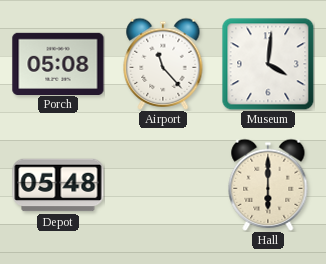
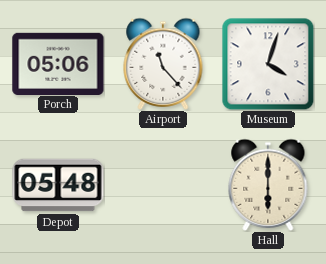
Porch: 05:08 -> 05:06
Museum: 4:01 -> 4:03
